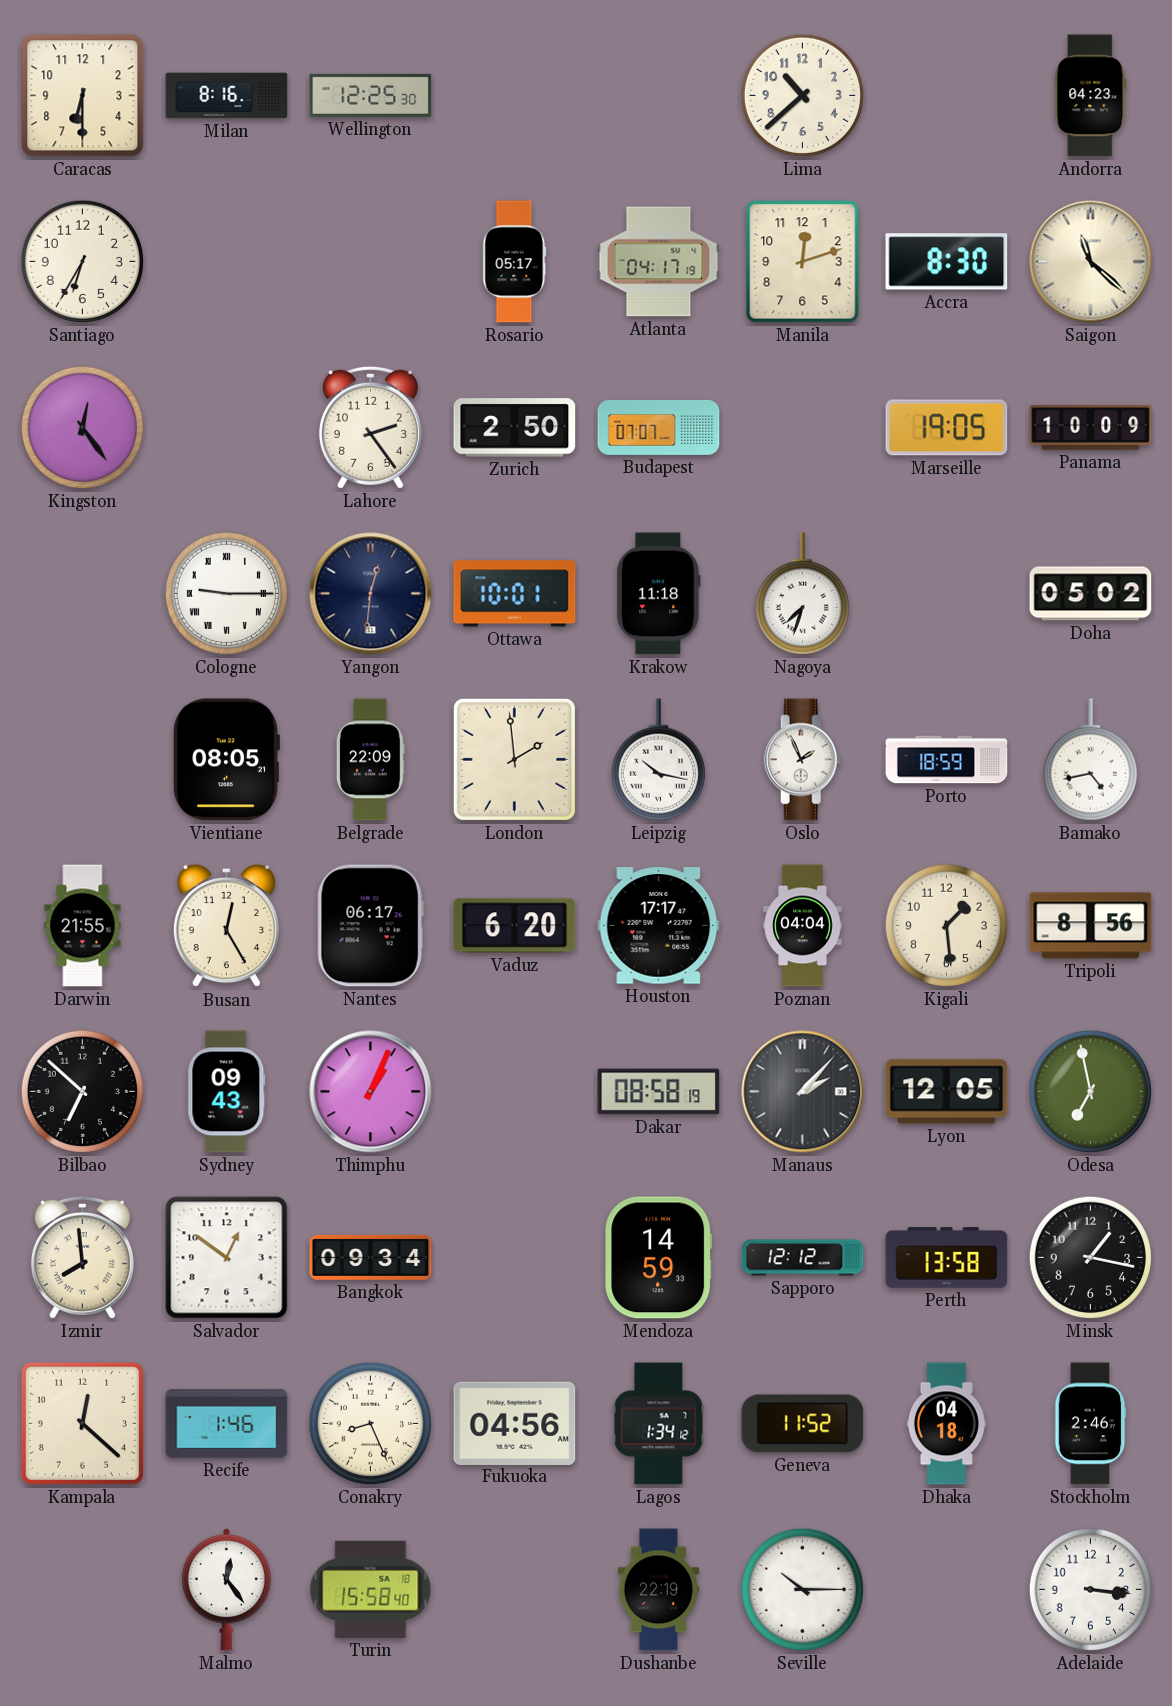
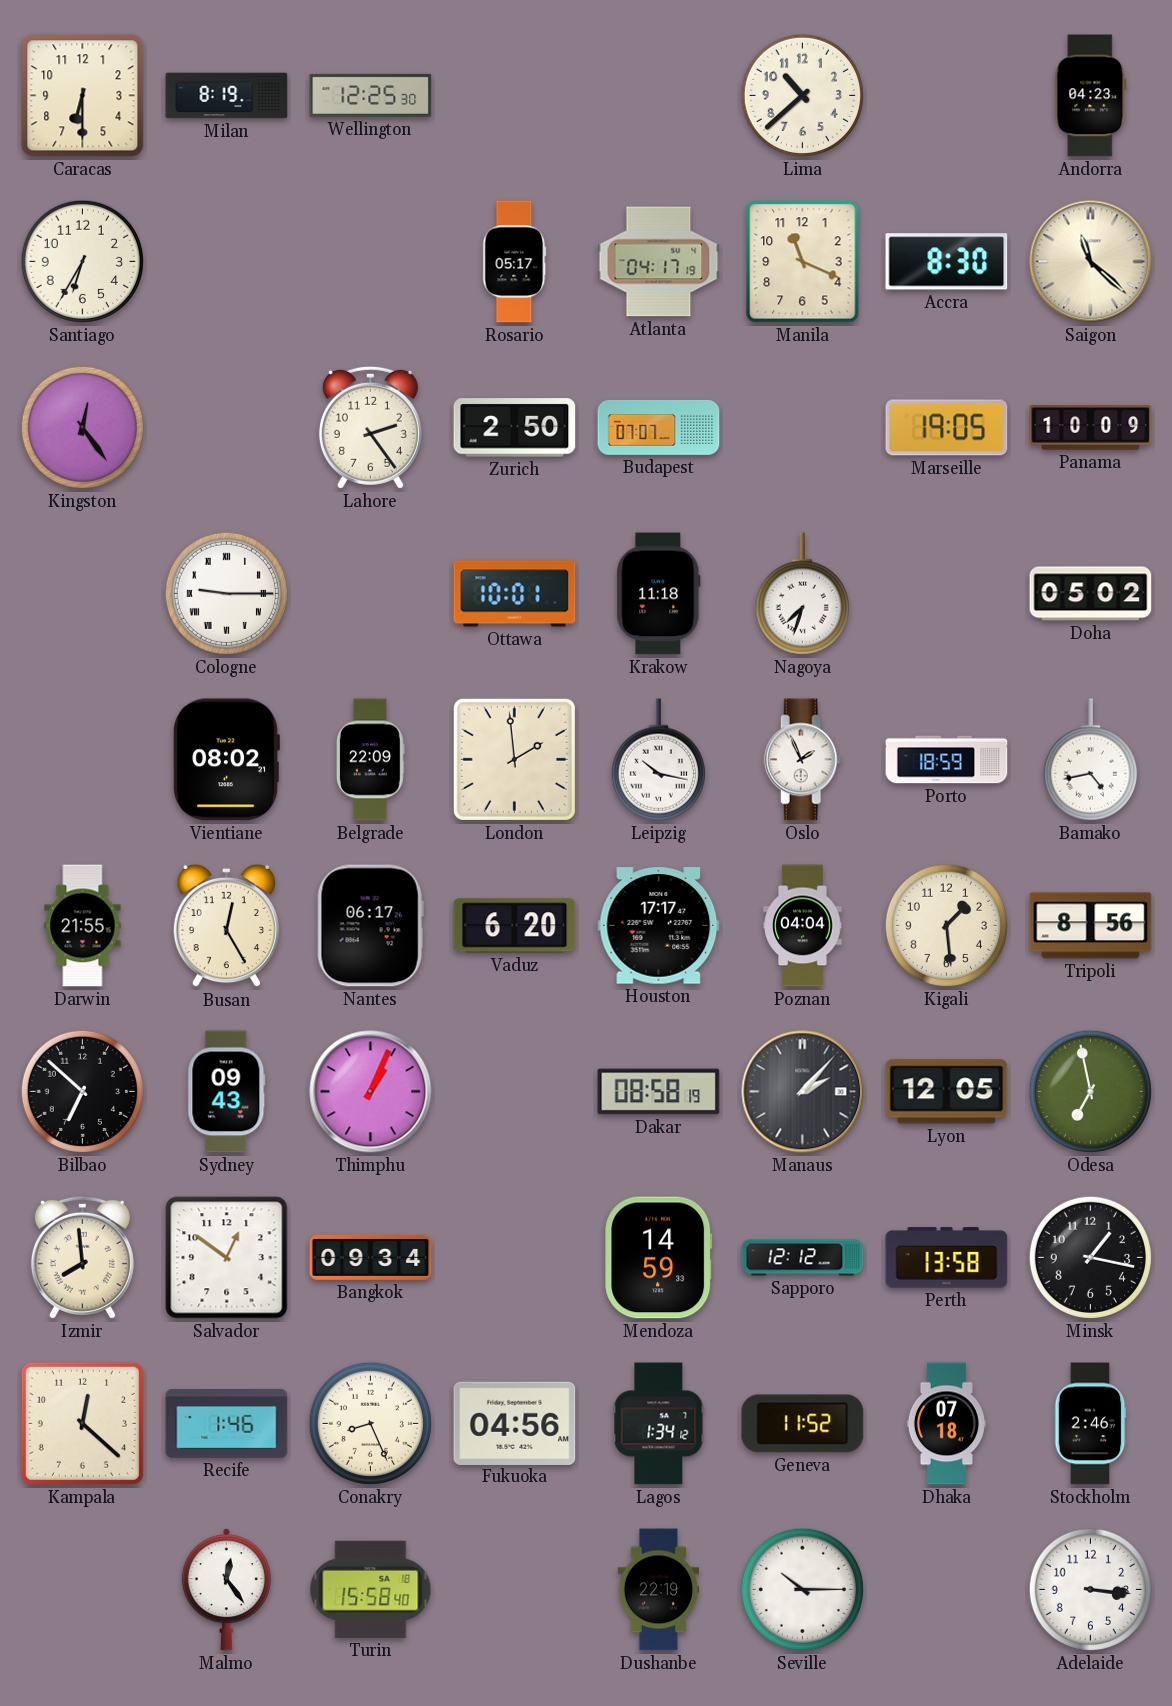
Milan: 8:16 -> 8:19
Manila: 12:12 -> 11:19
Yangon: 12:31 -> none
Vientiane: 08:05 -> 08:02
Dhaka: 04:18 -> 07:18
